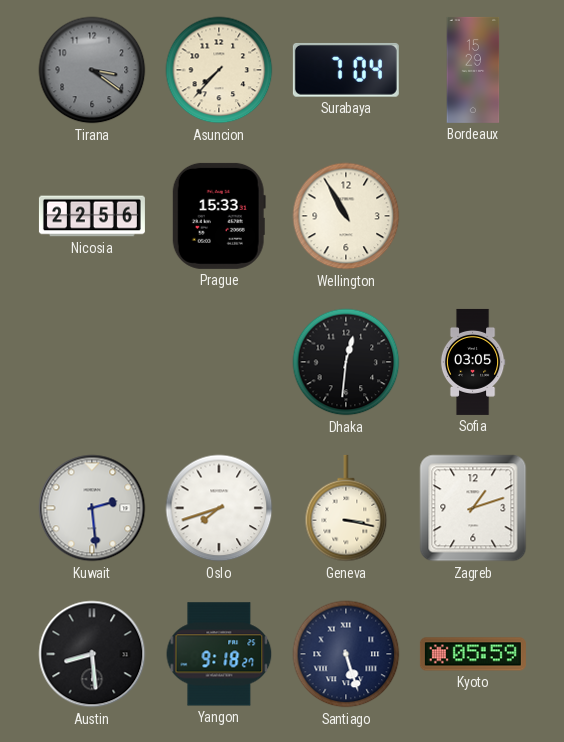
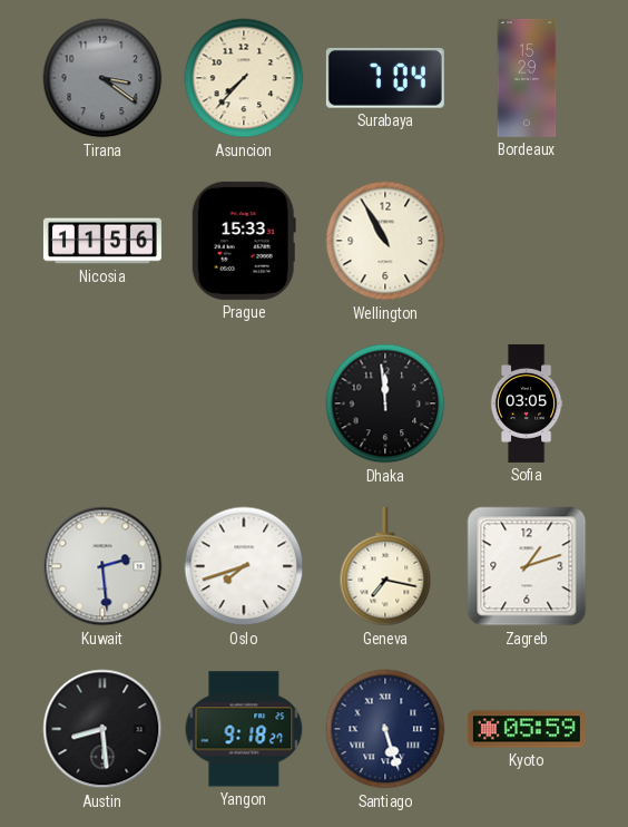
Nicosia: 22:56 -> 11:56
Dhaka: 12:31 -> 11:59
Geneva: 3:17 -> 7:17
